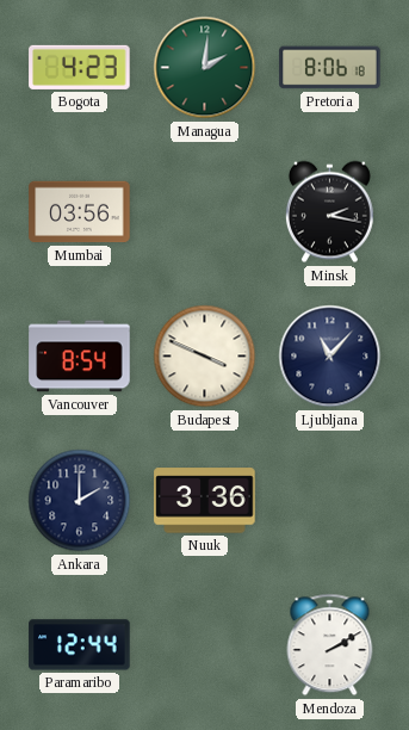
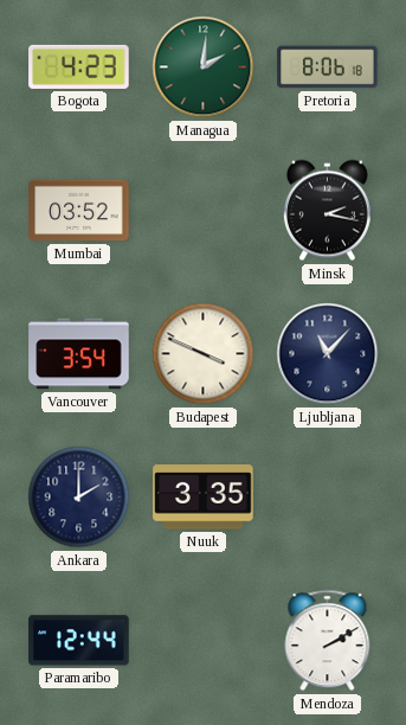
Mumbai: 03:56 -> 03:52
Vancouver: 8:54 -> 3:54
Nuuk: 3:36 -> 3:35
